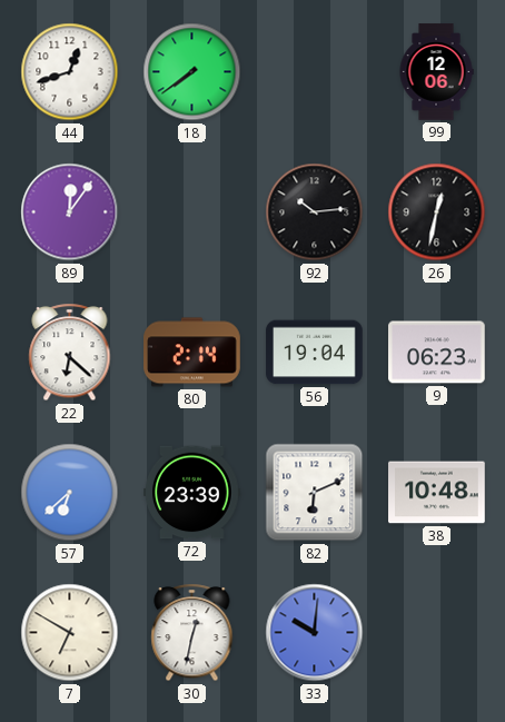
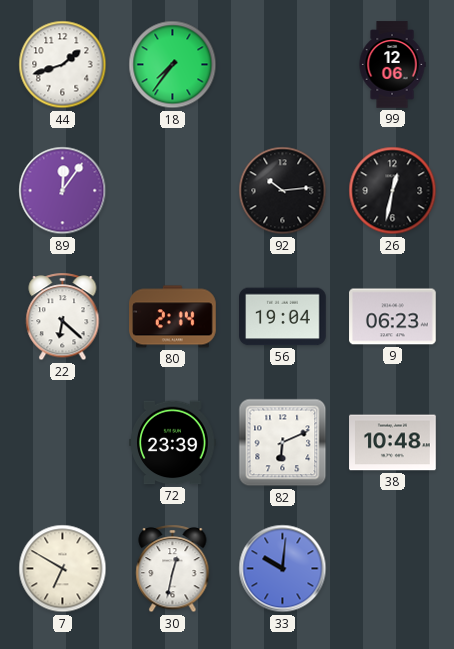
44: 12:42 -> 1:42
18: 7:39 -> 7:36
57: 6:38 -> none
